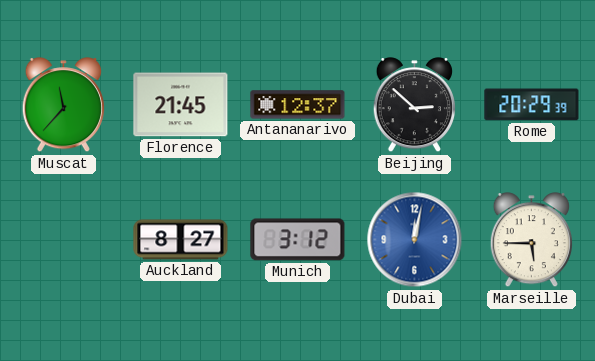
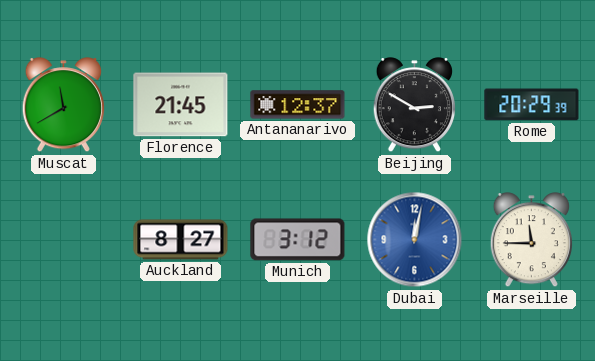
Muscat: 11:37 -> 11:40
Beijing: 2:52 -> 2:50
Marseille: 5:45 -> 11:45
